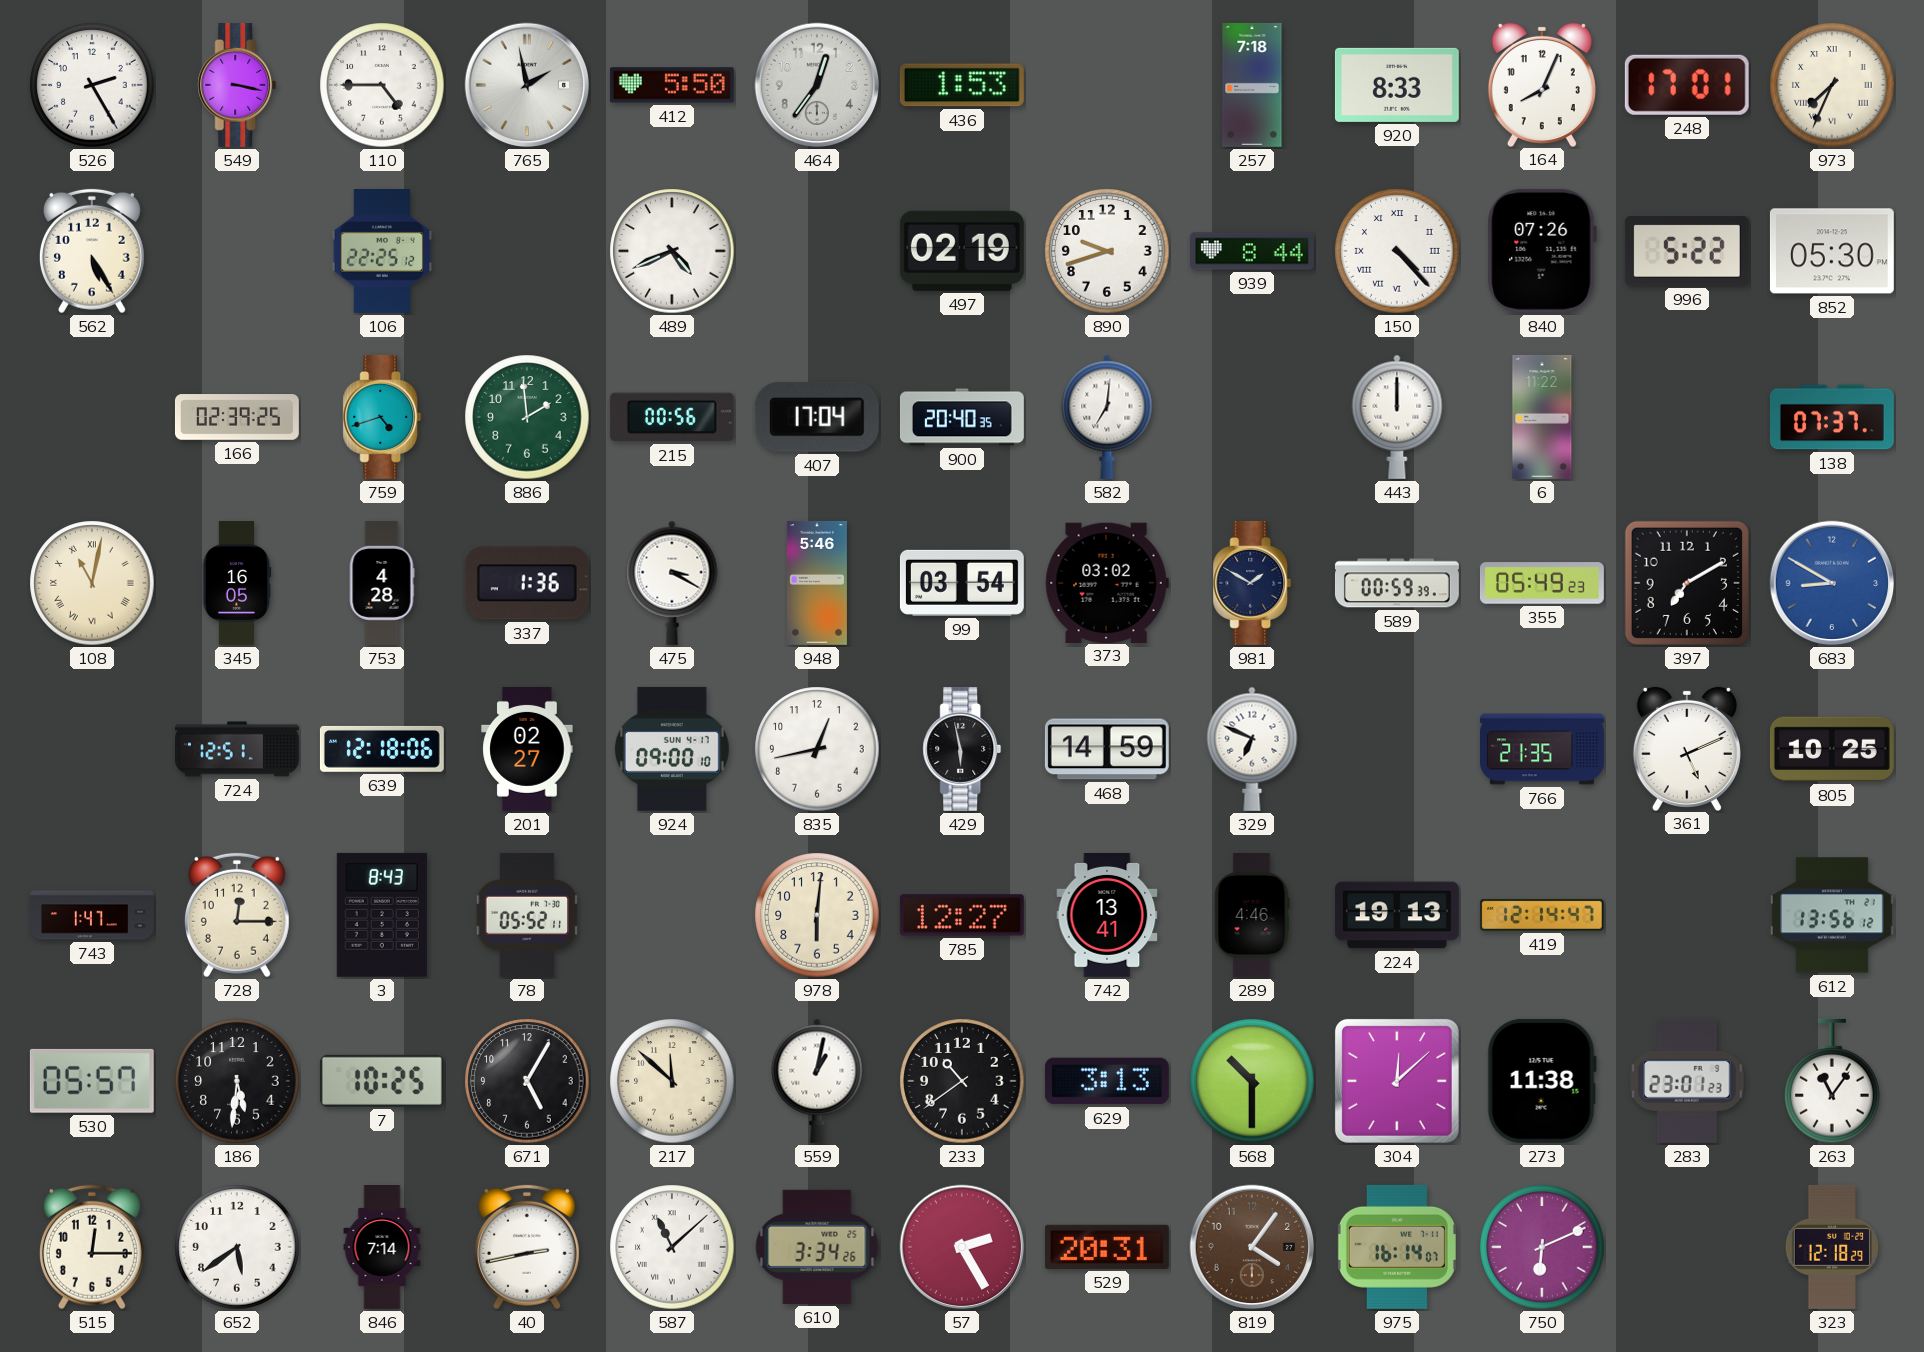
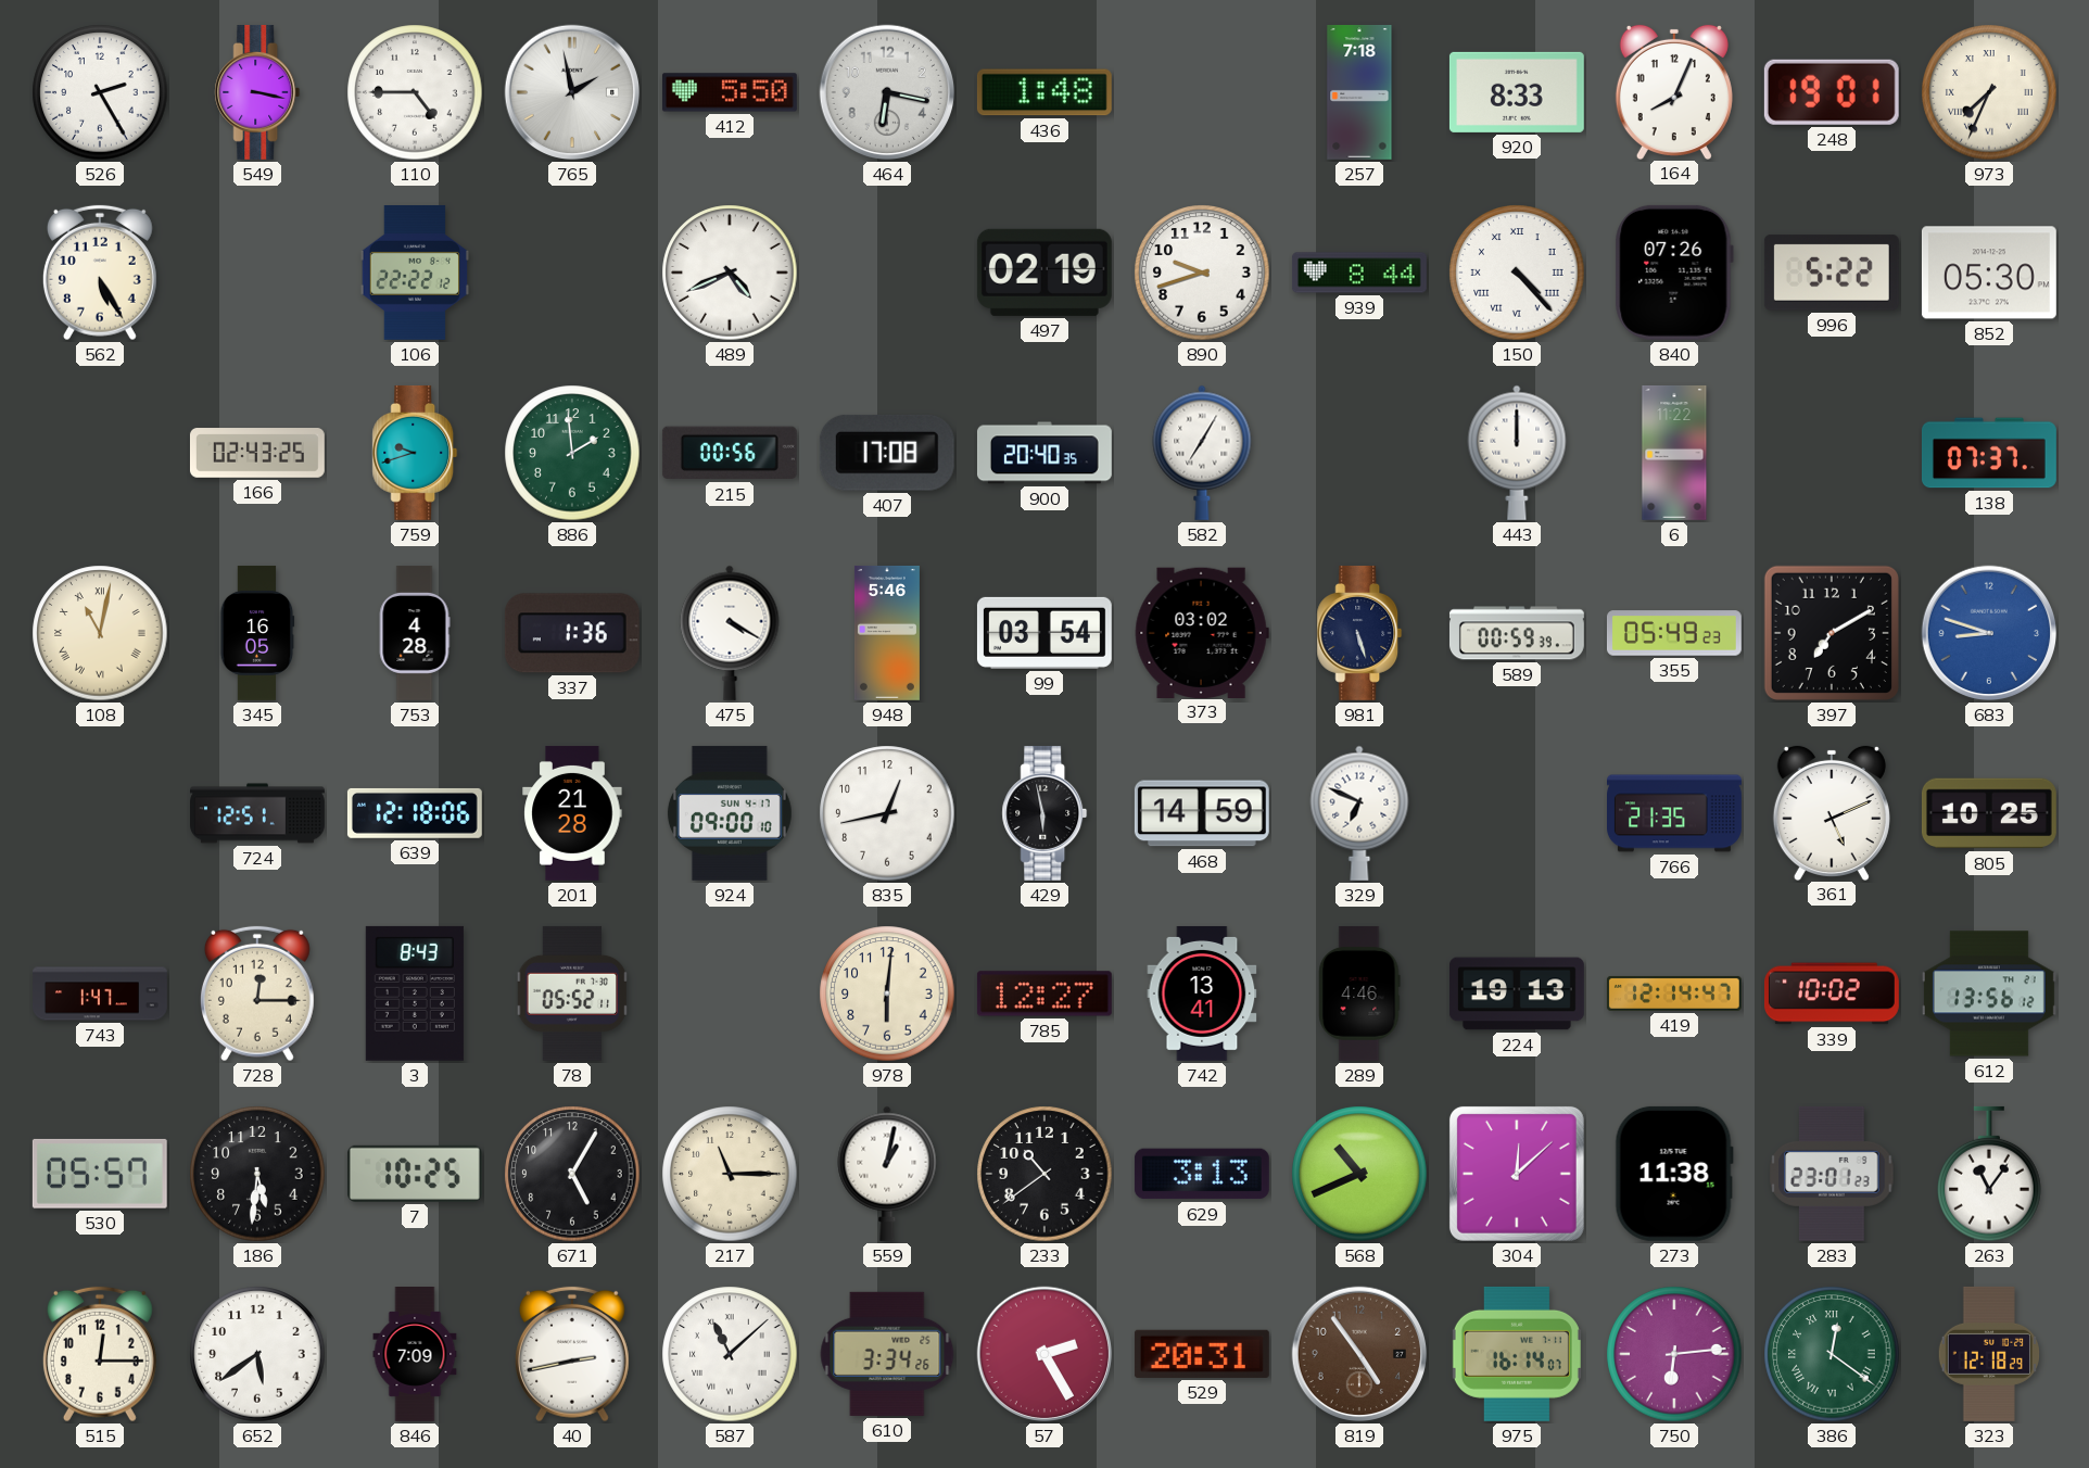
464: 12:36 -> 6:17
436: 1:53 -> 1:48
248: 17:01 -> 19:01
106: 22:25 -> 22:22
166: 02:39 -> 02:43
759: 4:42 -> 9:42
407: 17:04 -> 17:08
582: 7:01 -> 7:05
475: 3:20 -> 4:20
981: 1:50 -> 5:27
683: 8:50 -> 8:48
201: 02:27 -> 21:28
339: none -> 10:02
217: 11:52 -> 11:15
568: 10:30 -> 10:41
846: 7:14 -> 7:09
819: 4:06 -> 4:54
750: 6:11 -> 6:14
386: none -> 12:21
